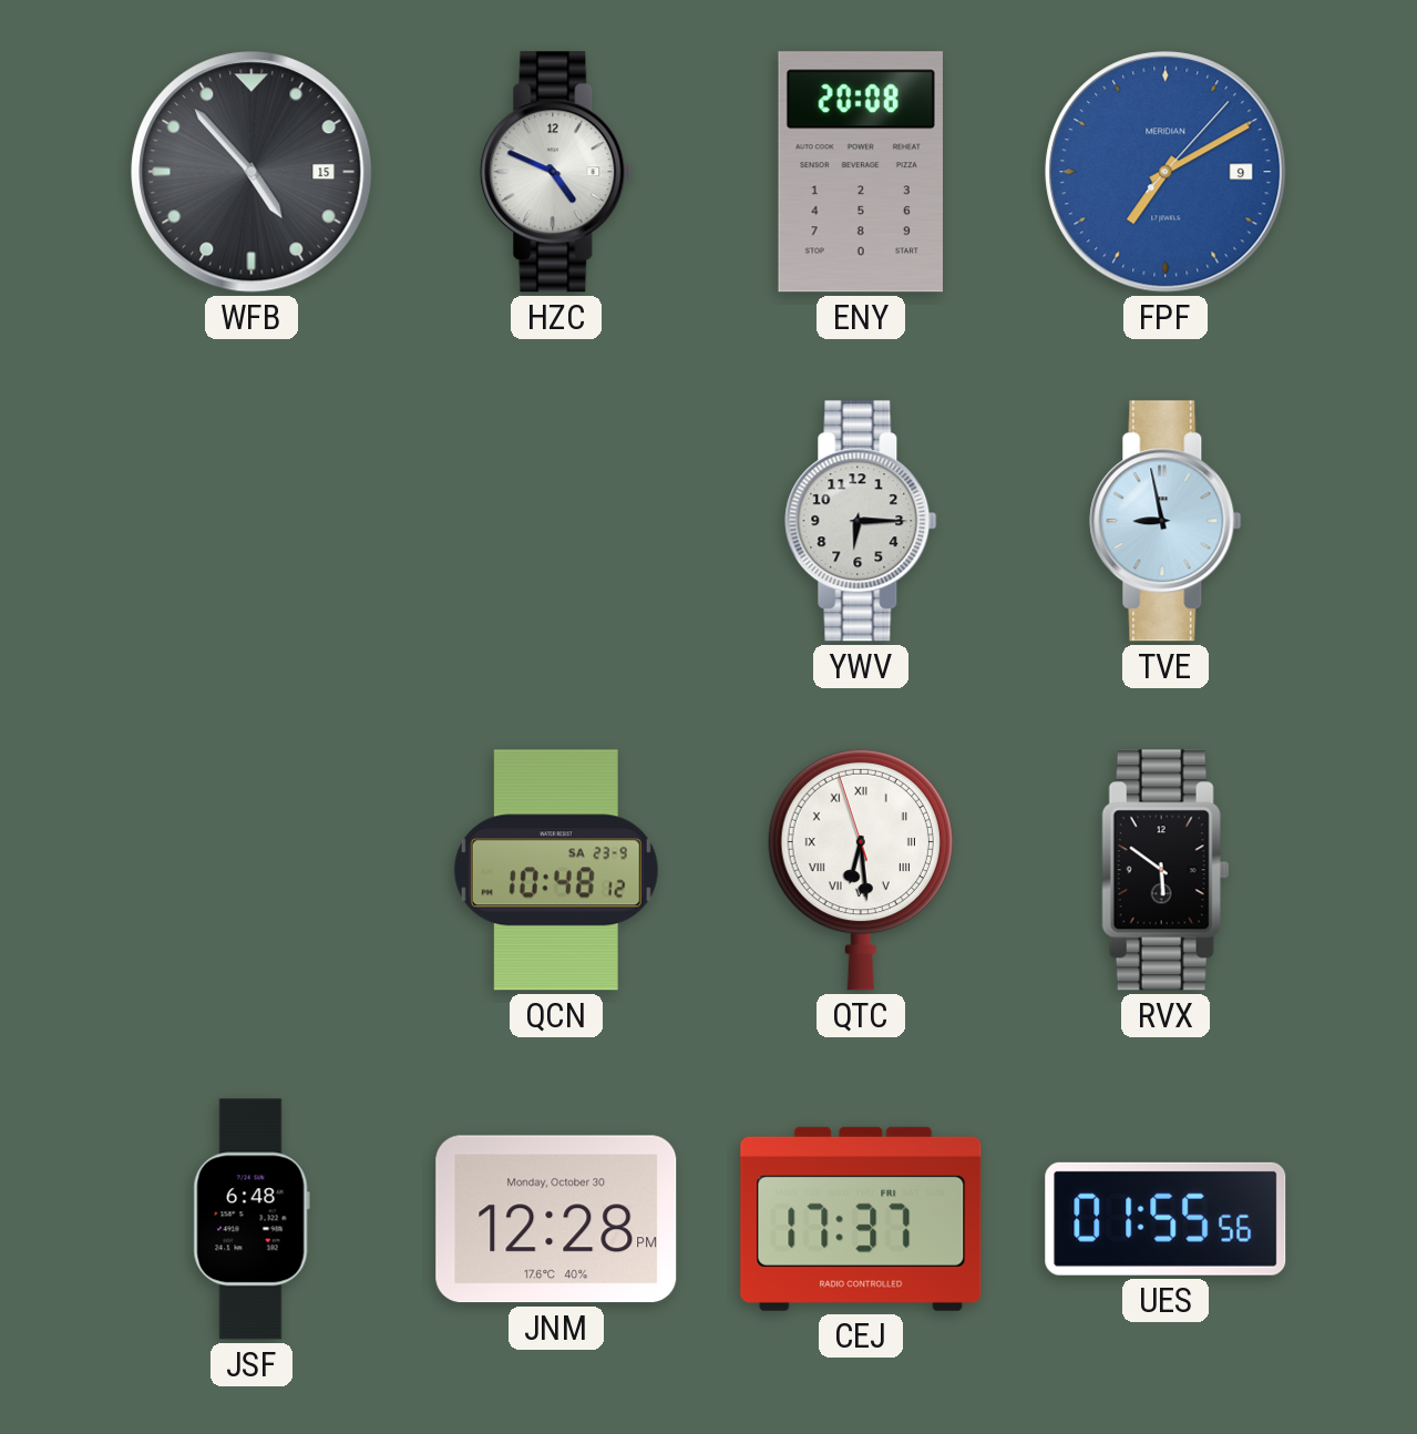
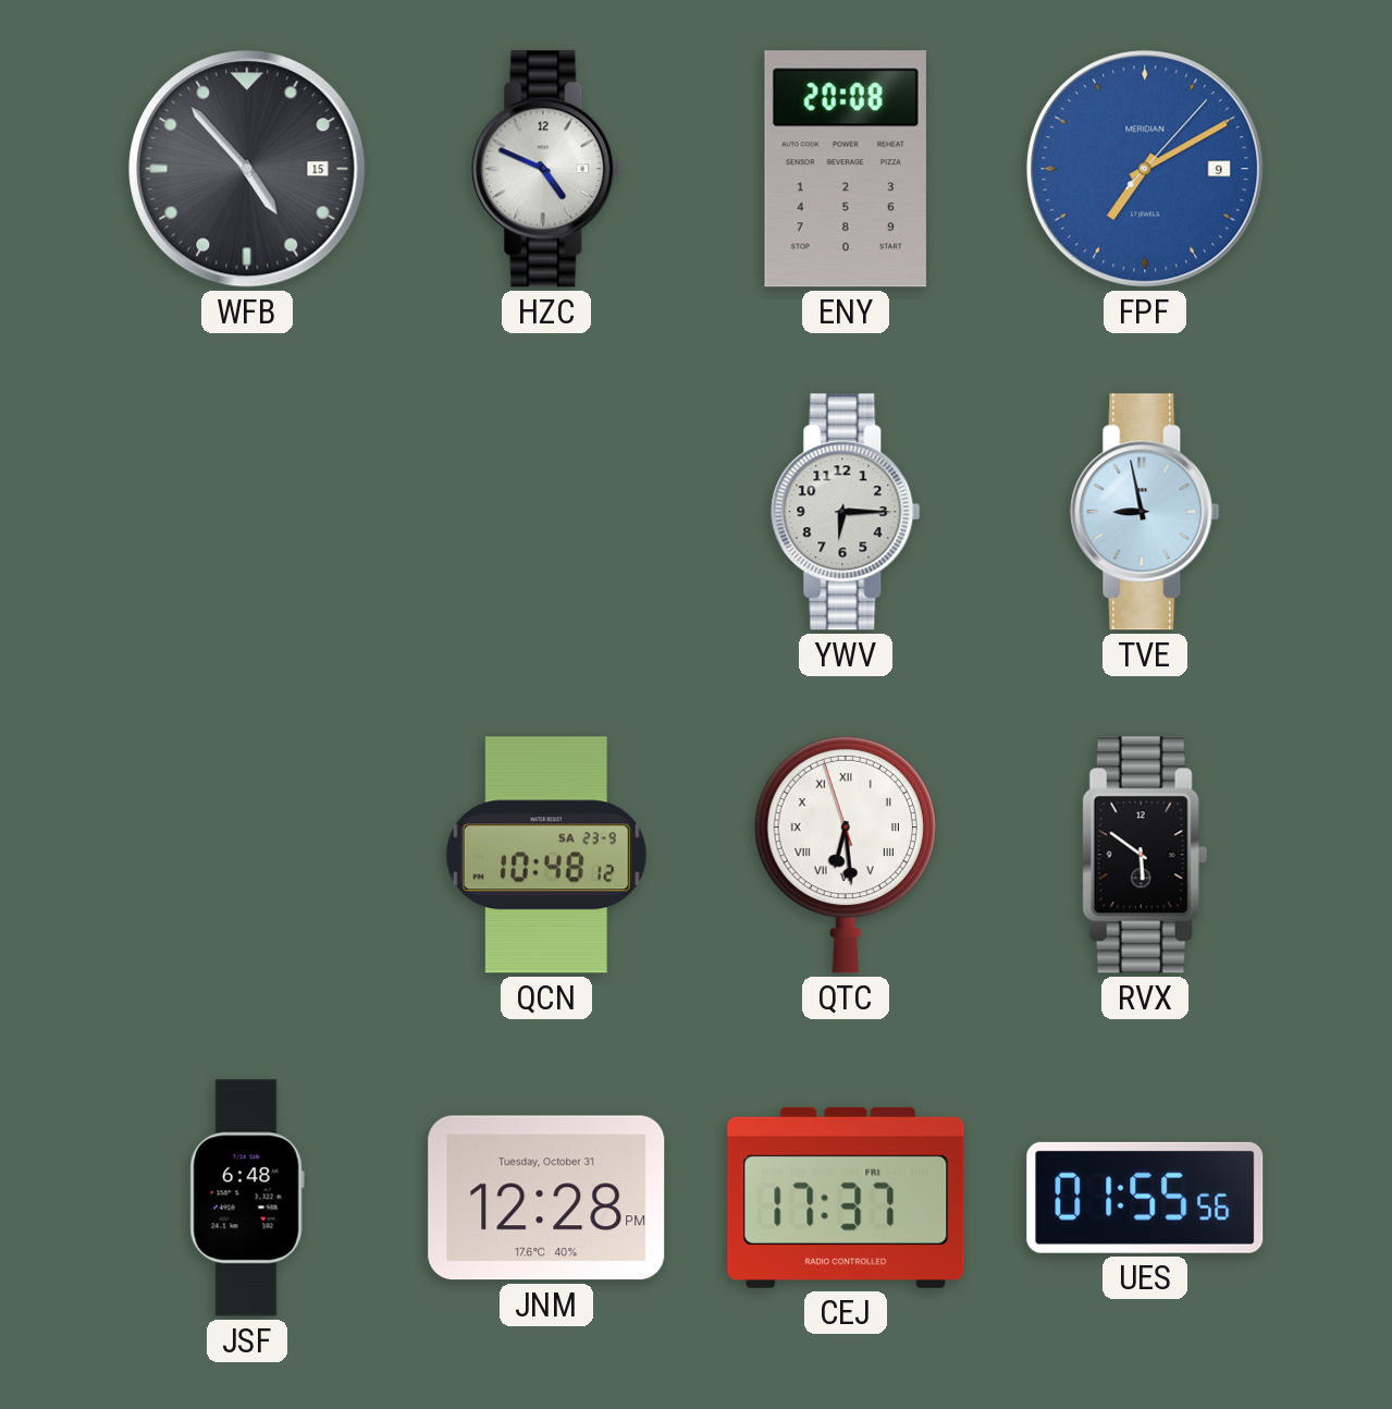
JNM date: Monday, October 30 -> Tuesday, October 31
